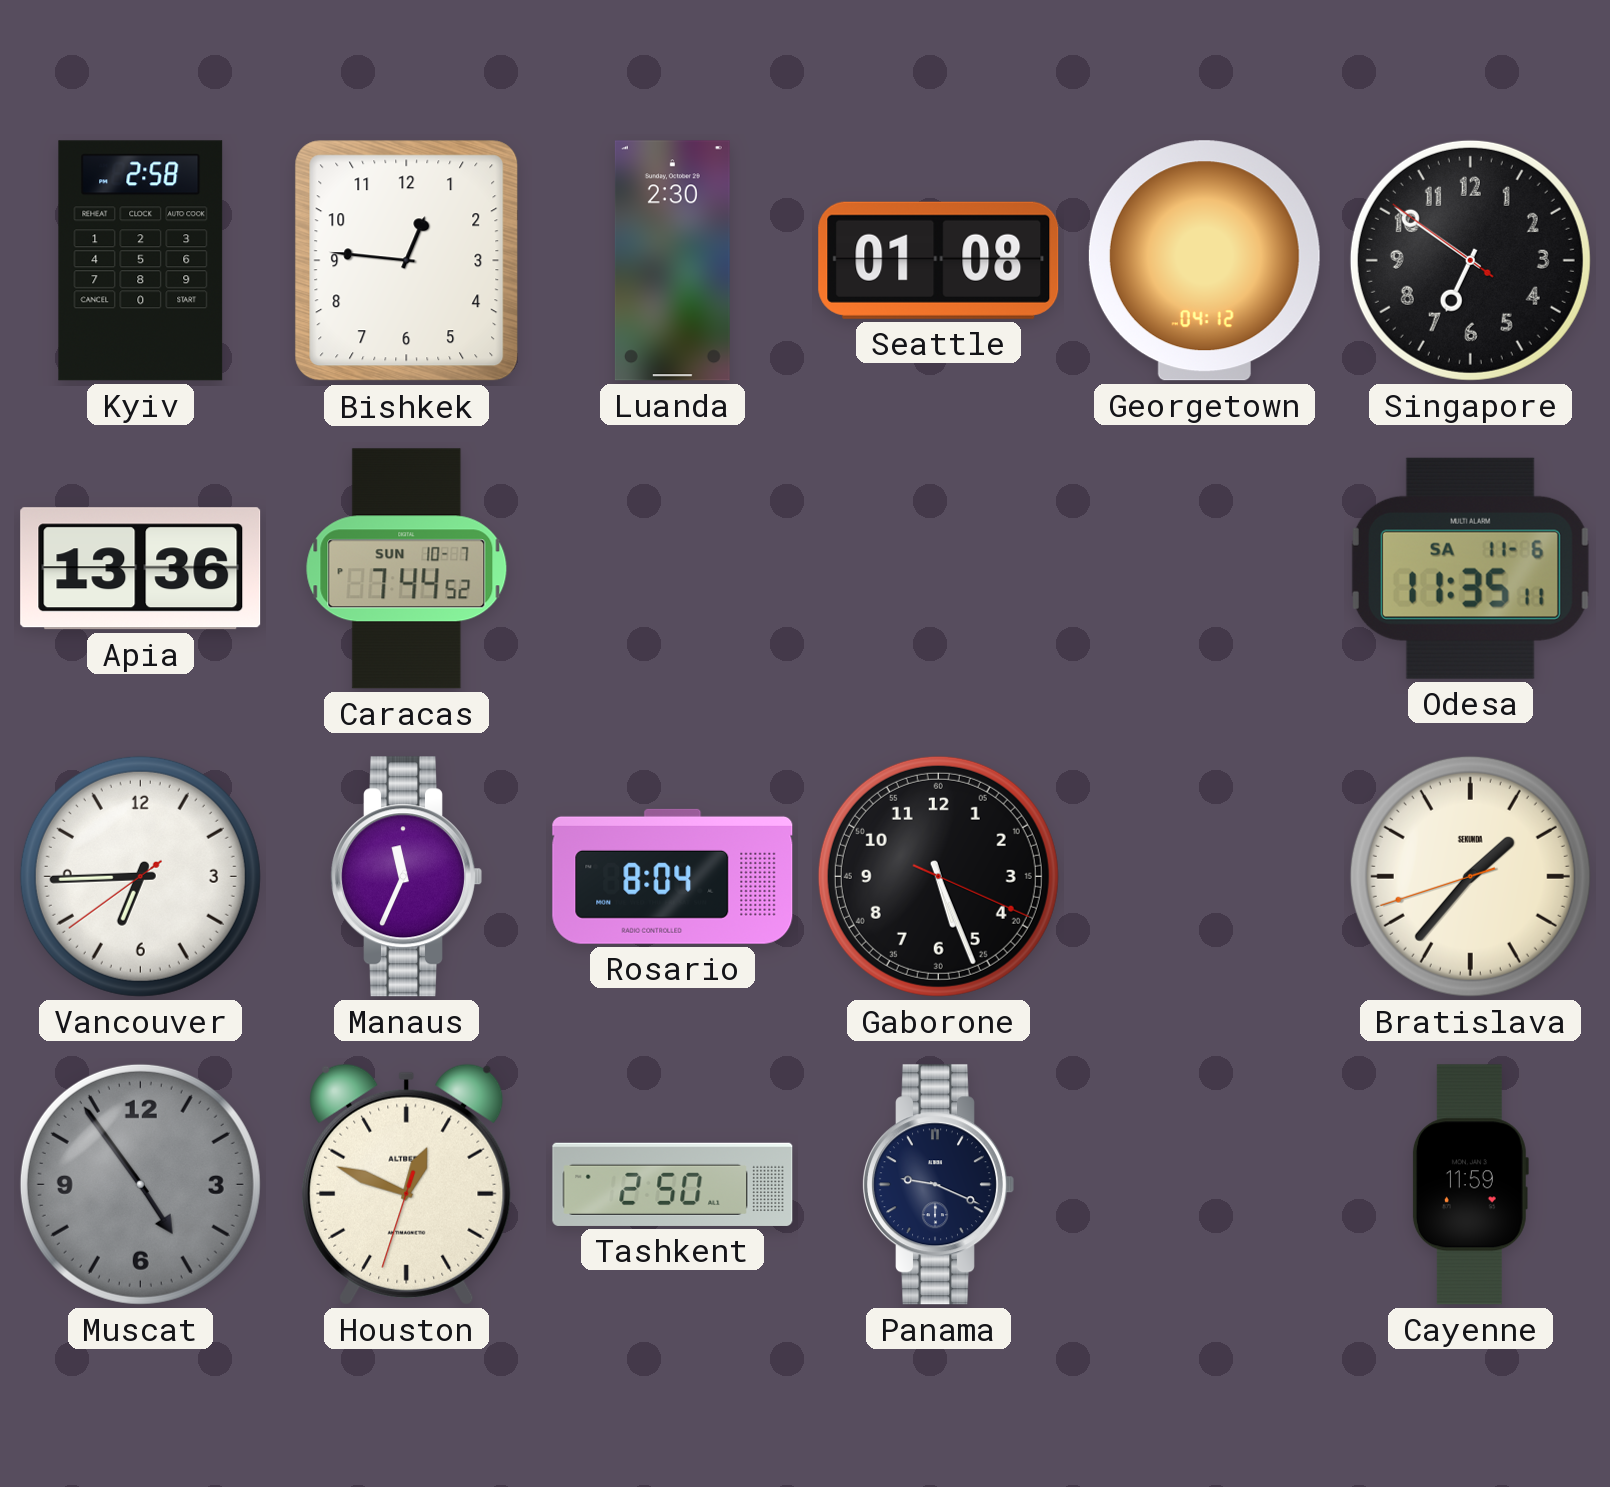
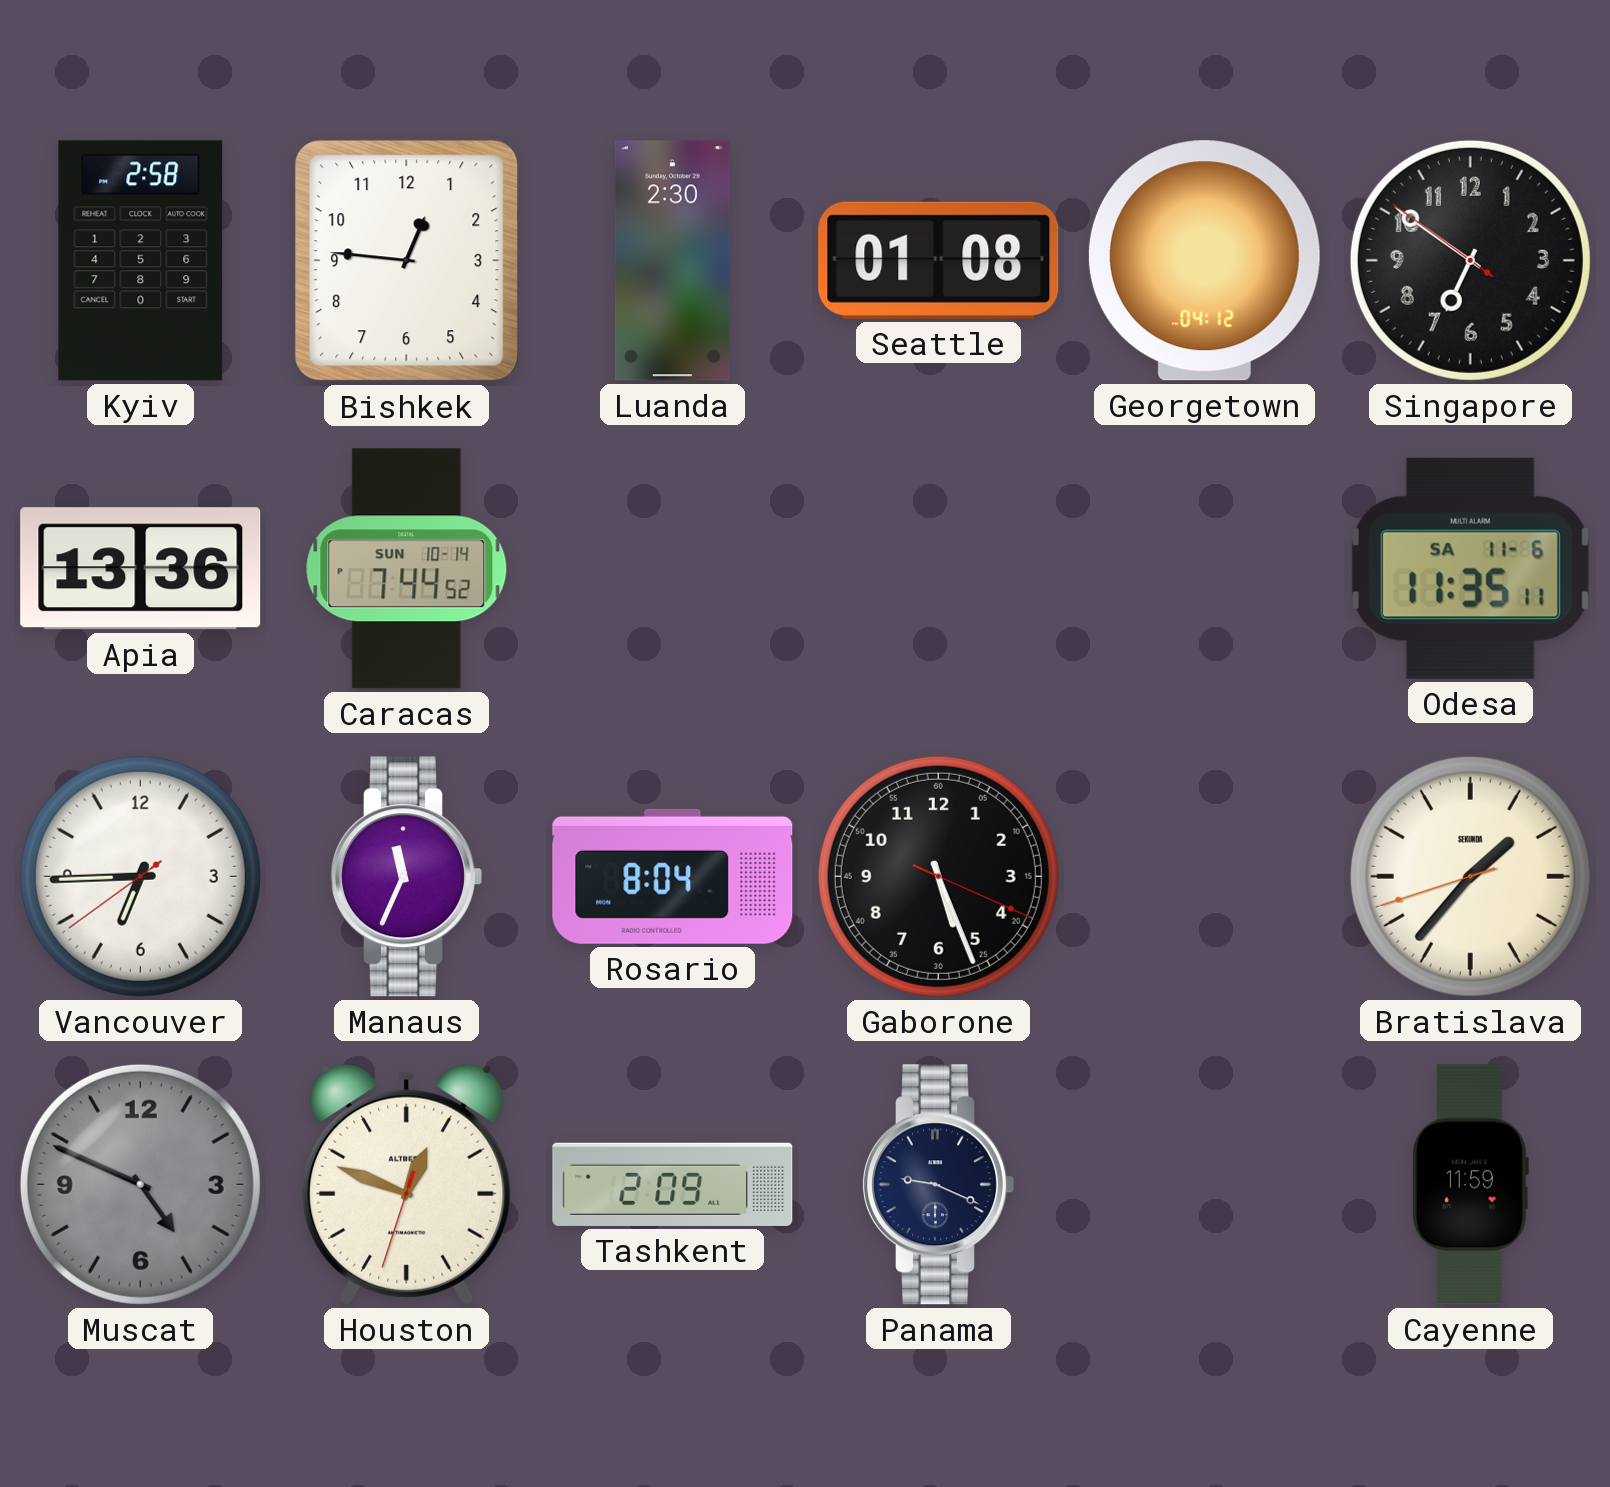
Caracas date: SUN 10-7 -> SUN 10-14
Muscat: 4:54 -> 4:49
Tashkent: 2:50 -> 2:09
